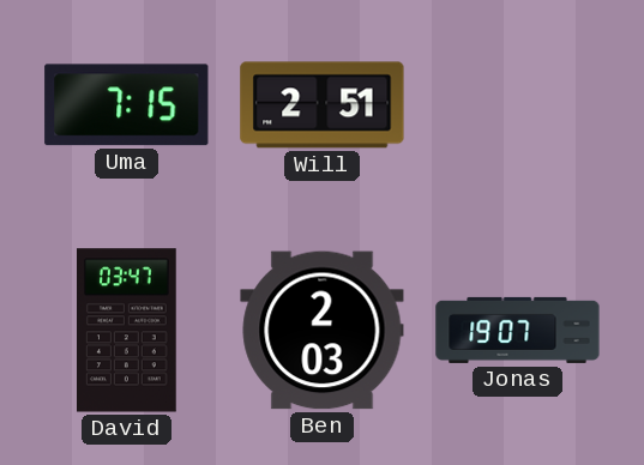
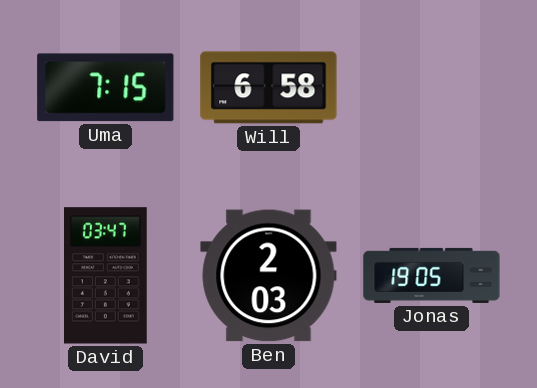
Will: 2:51 -> 6:58
Jonas: 19:07 -> 19:05
